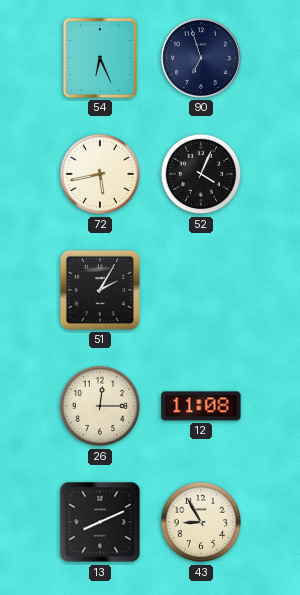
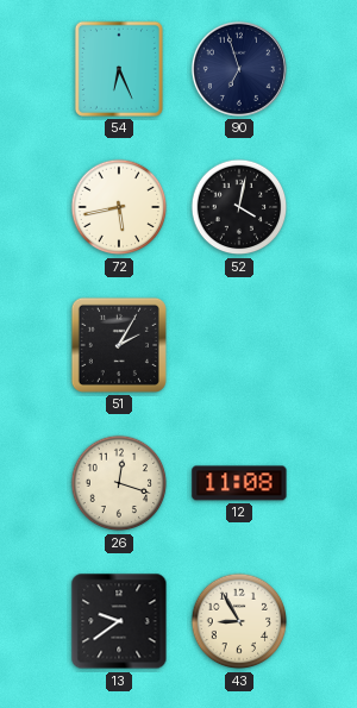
52: 4:04 -> 4:02
26: 12:15 -> 12:18
13: 8:11 -> 9:39
